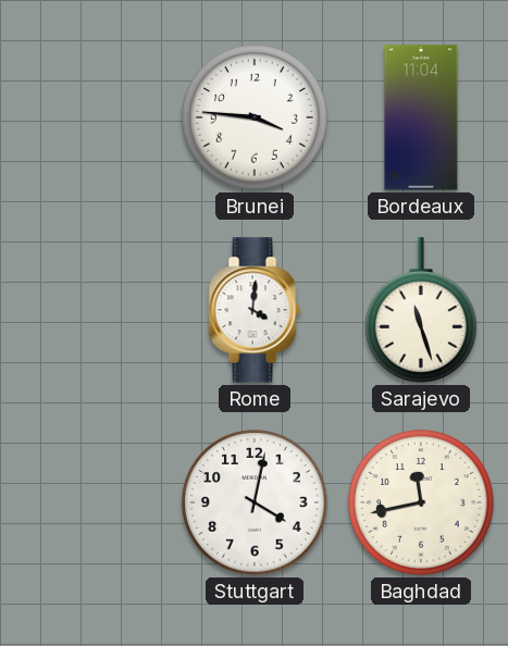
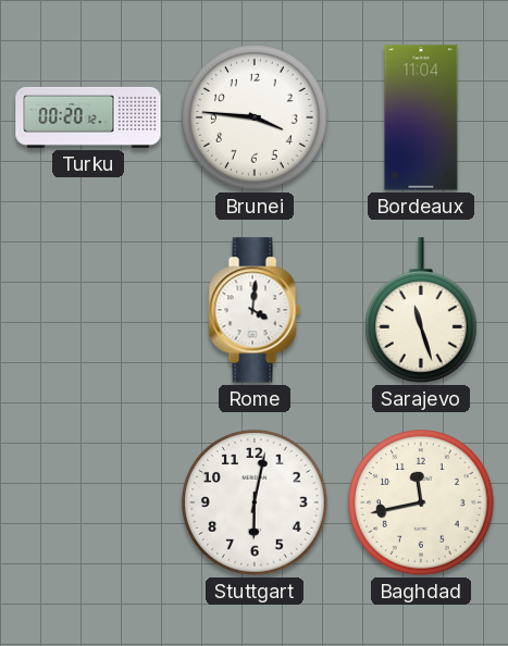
Turku: none -> 00:20
Stuttgart: 4:02 -> 6:02
